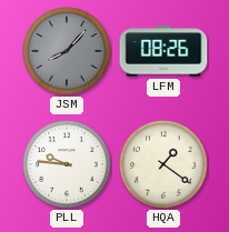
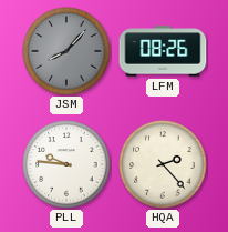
HQA: 1:21 -> 2:23
